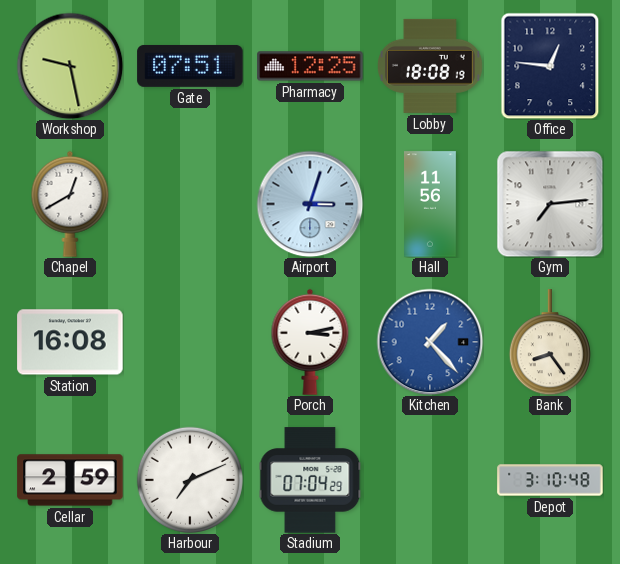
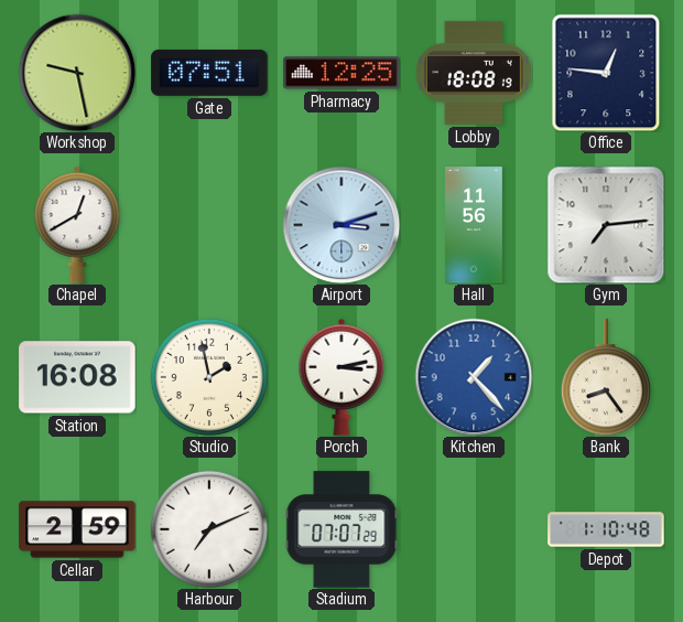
Airport: 3:03 -> 3:12
Studio: none -> 1:58
Stadium: 07:04 -> 07:07
Depot: 3:10 -> 1:10
